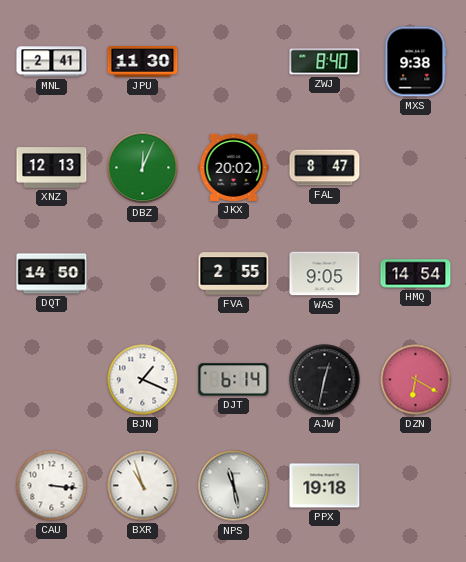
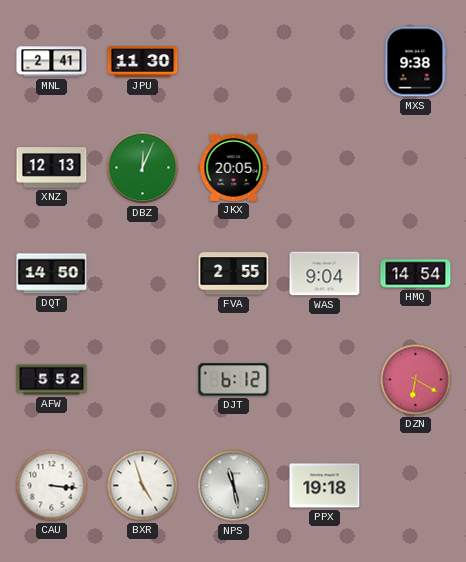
ZWJ: 8:40 -> none
JKX: 20:02 -> 20:05
FAL: 8:47 -> none
WAS: 9:05 -> 9:04
AFW: none -> 5:52
BJN: 1:19 -> none
DJT: 6:14 -> 6:12
AJW: 12:32 -> none
BXR: 10:57 -> 4:57
